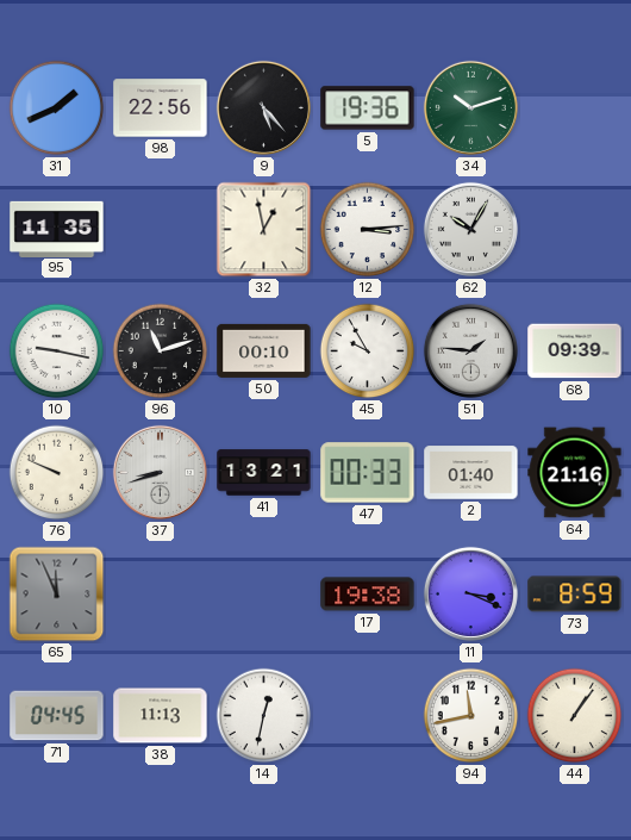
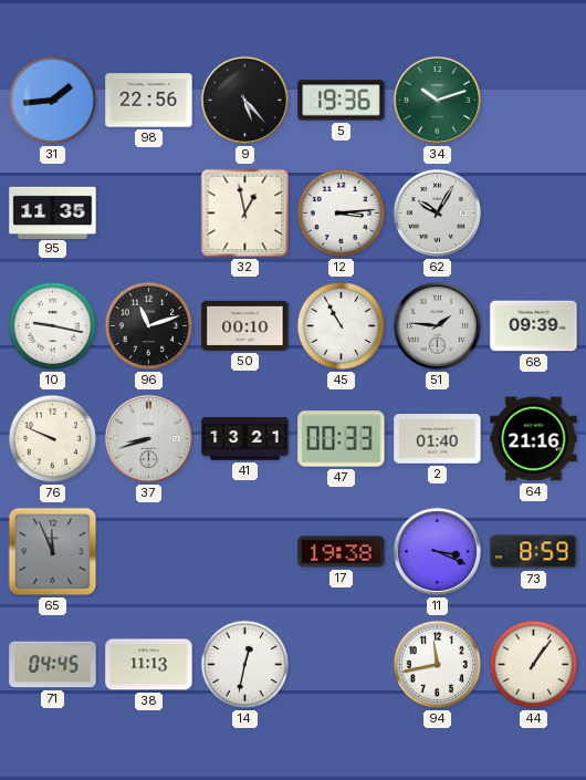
31: 1:41 -> 1:44
45: 9:55 -> 10:55
